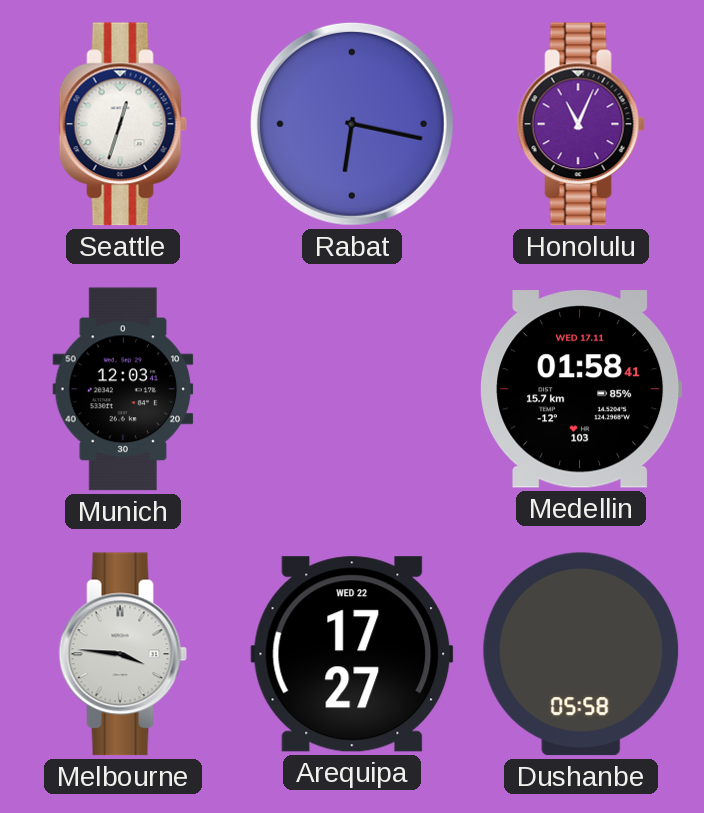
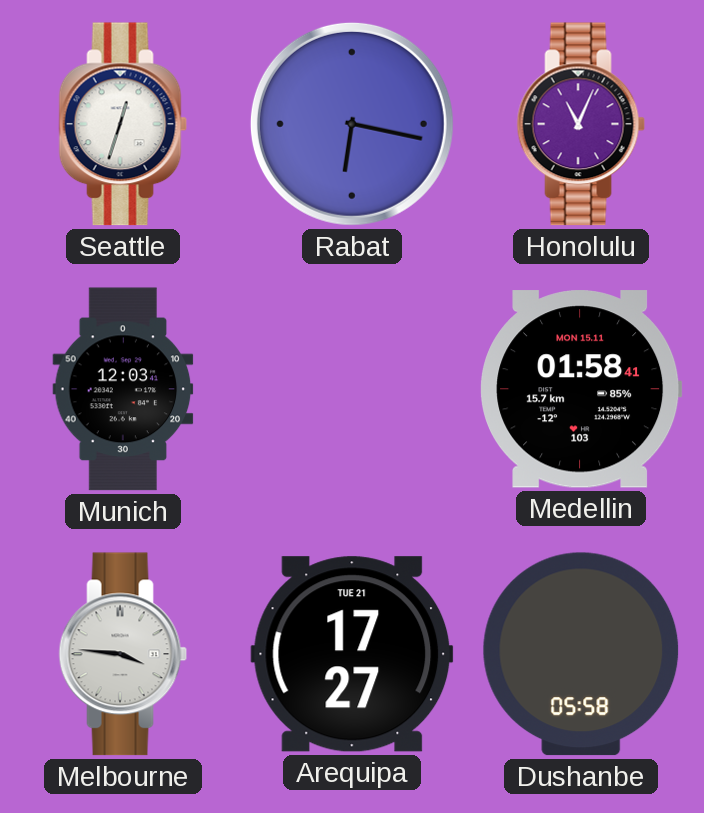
Medellin date: WED 17.11 -> MON 15.11
Arequipa date: WED 22 -> TUE 21
